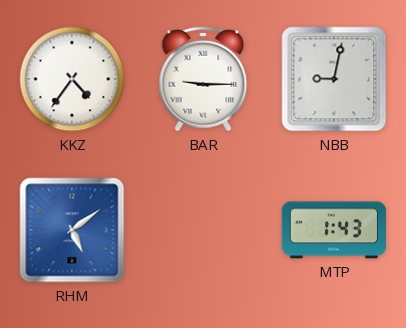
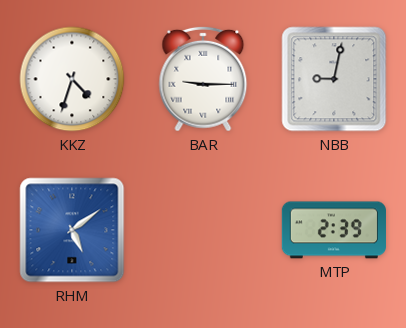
KKZ: 4:36 -> 4:33
MTP: 1:43 -> 2:39
